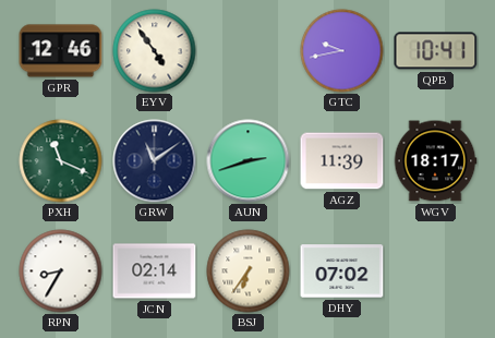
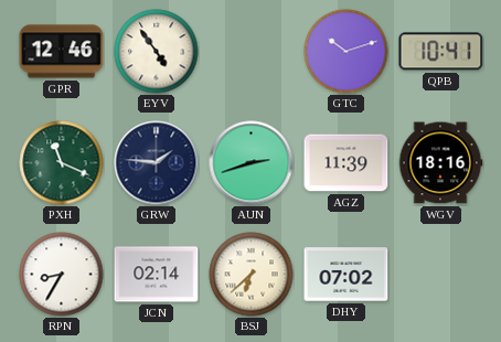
GTC: 9:43 -> 10:12
GRW: 11:09 -> 1:46
WGV: 18:17 -> 18:16
BSJ: 6:36 -> 6:38
